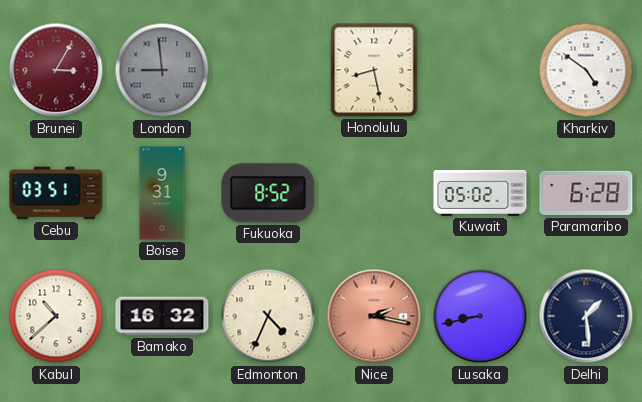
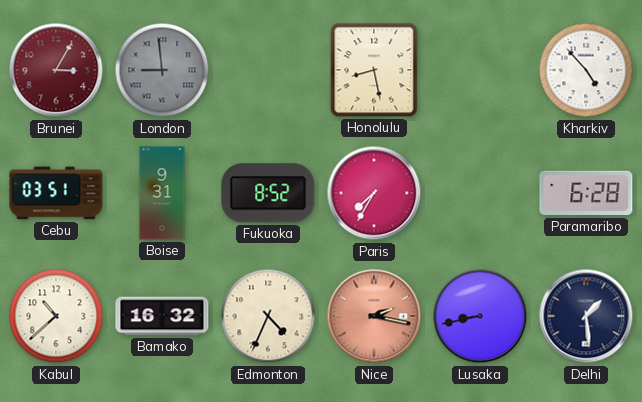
Kharkiv: 4:51 -> 4:53
Paris: none -> 7:35
Kuwait: 05:02 -> none
